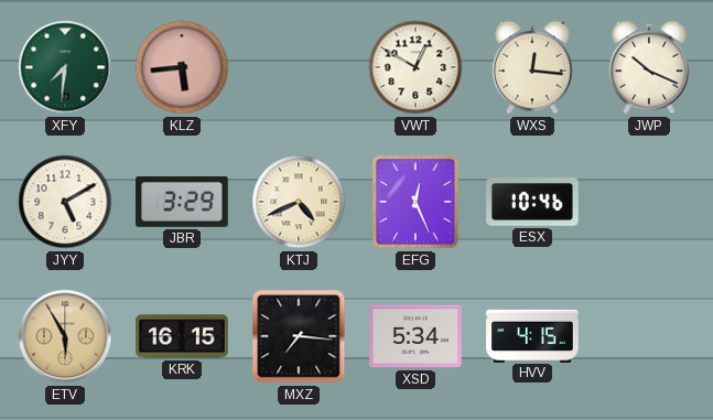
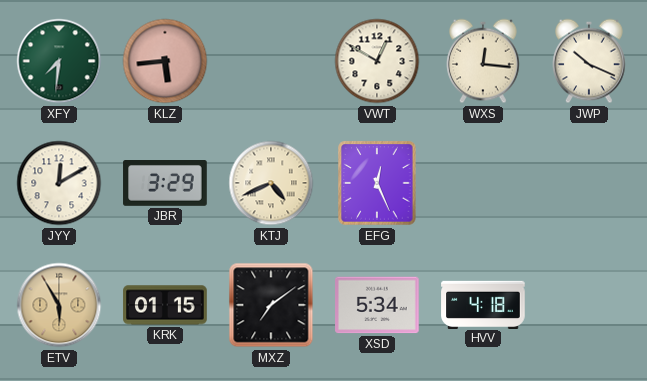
JYY: 5:10 -> 12:10
ESX: 10:46 -> none
KRK: 16:15 -> 01:15
MXZ: 7:16 -> 7:09
HVV: 4:15 -> 4:18
